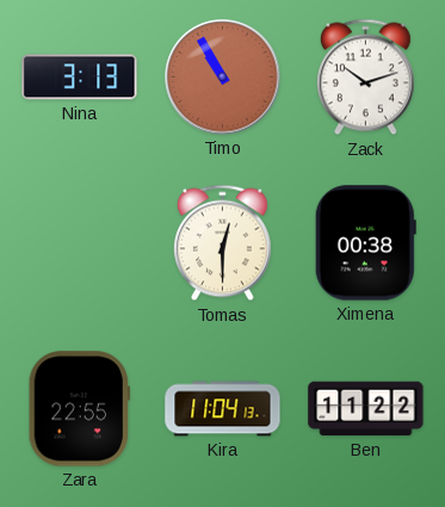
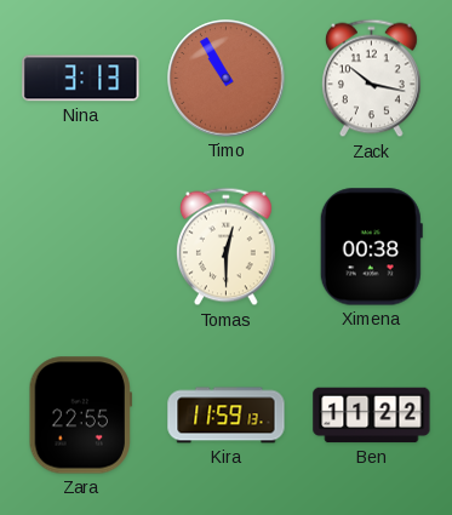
Zack: 10:12 -> 10:17
Kira: 11:04 -> 11:59
